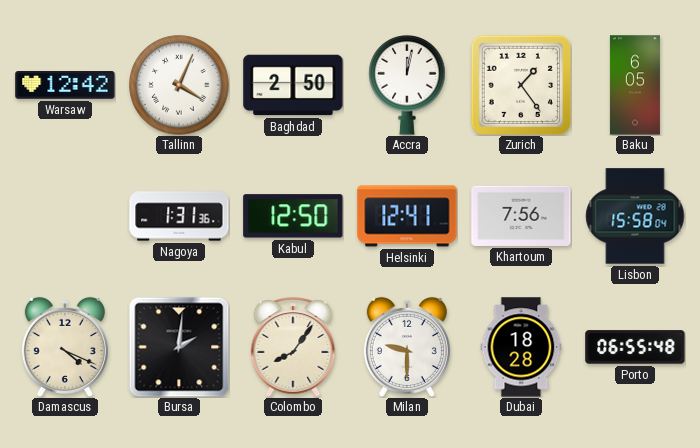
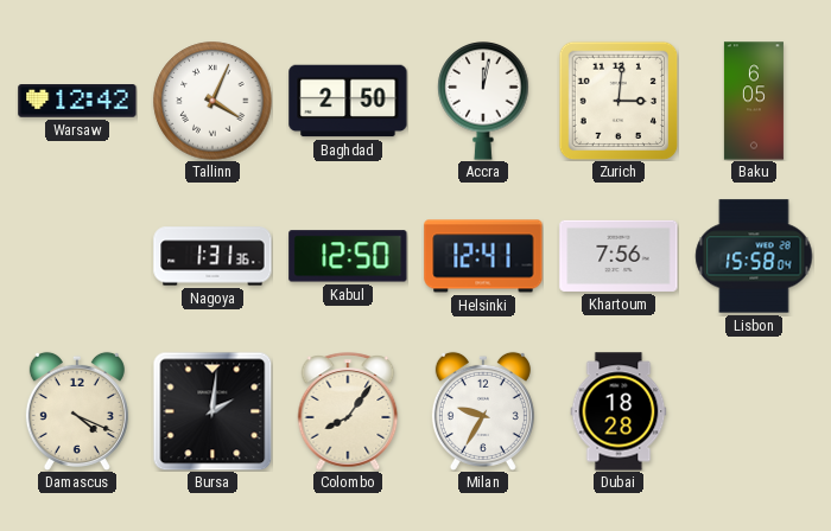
Zurich: 1:24 -> 3:01
Milan: 9:30 -> 9:35
Porto: 06:55 -> none
